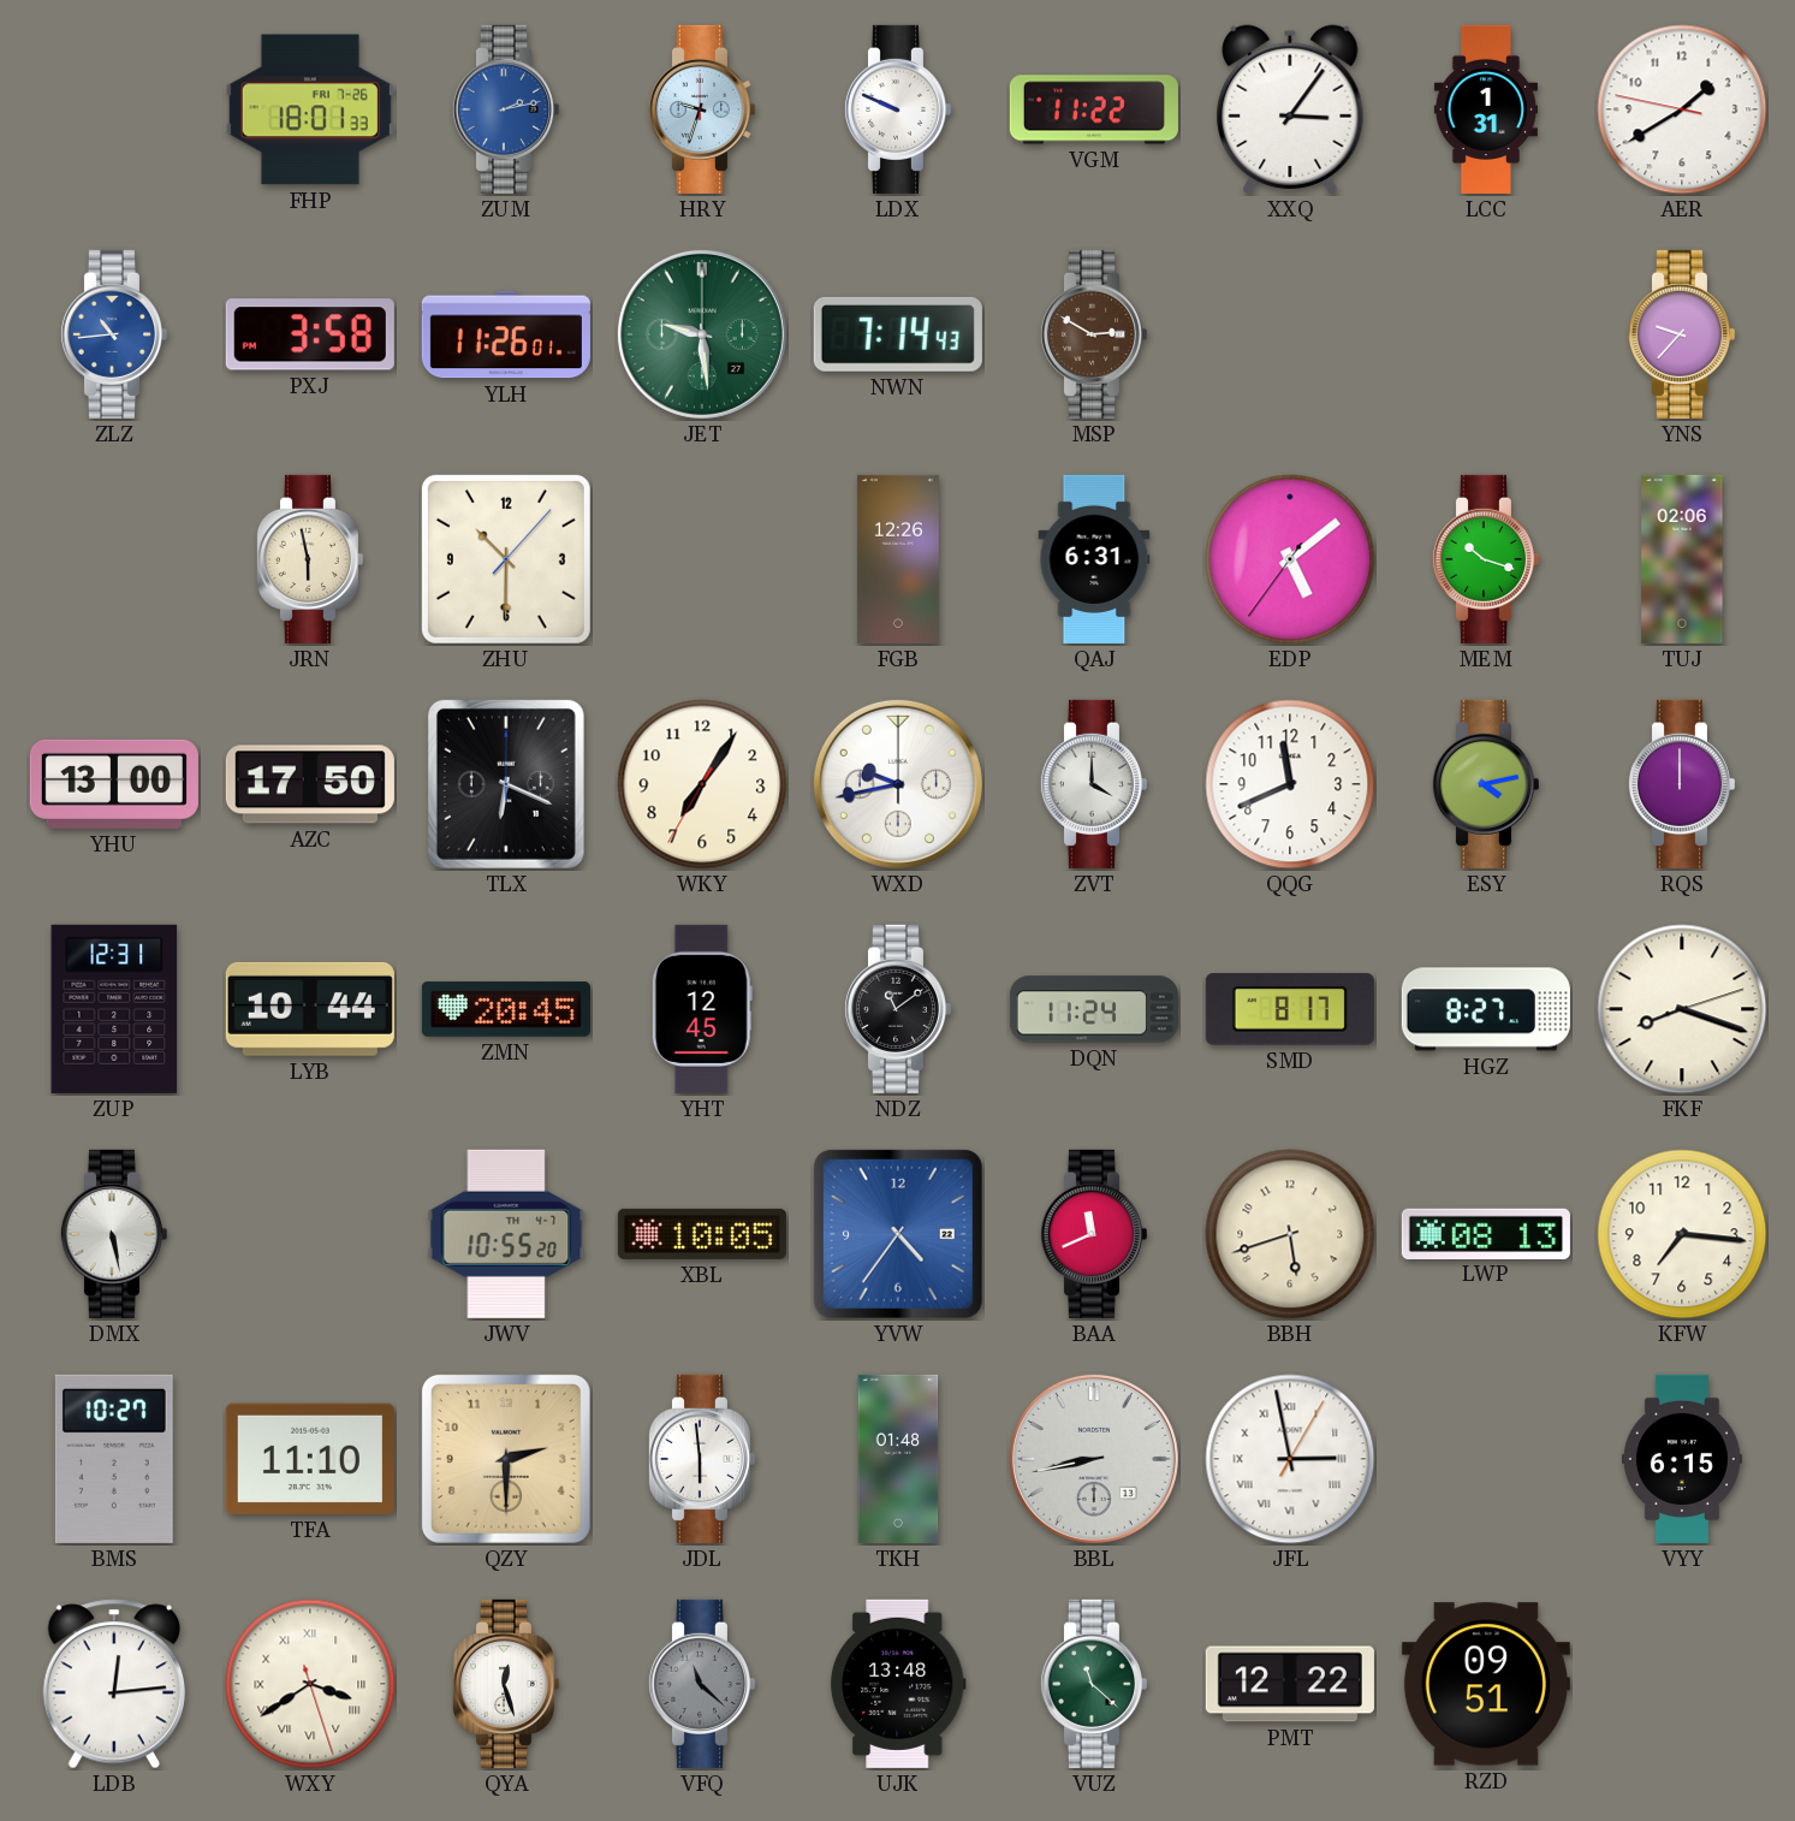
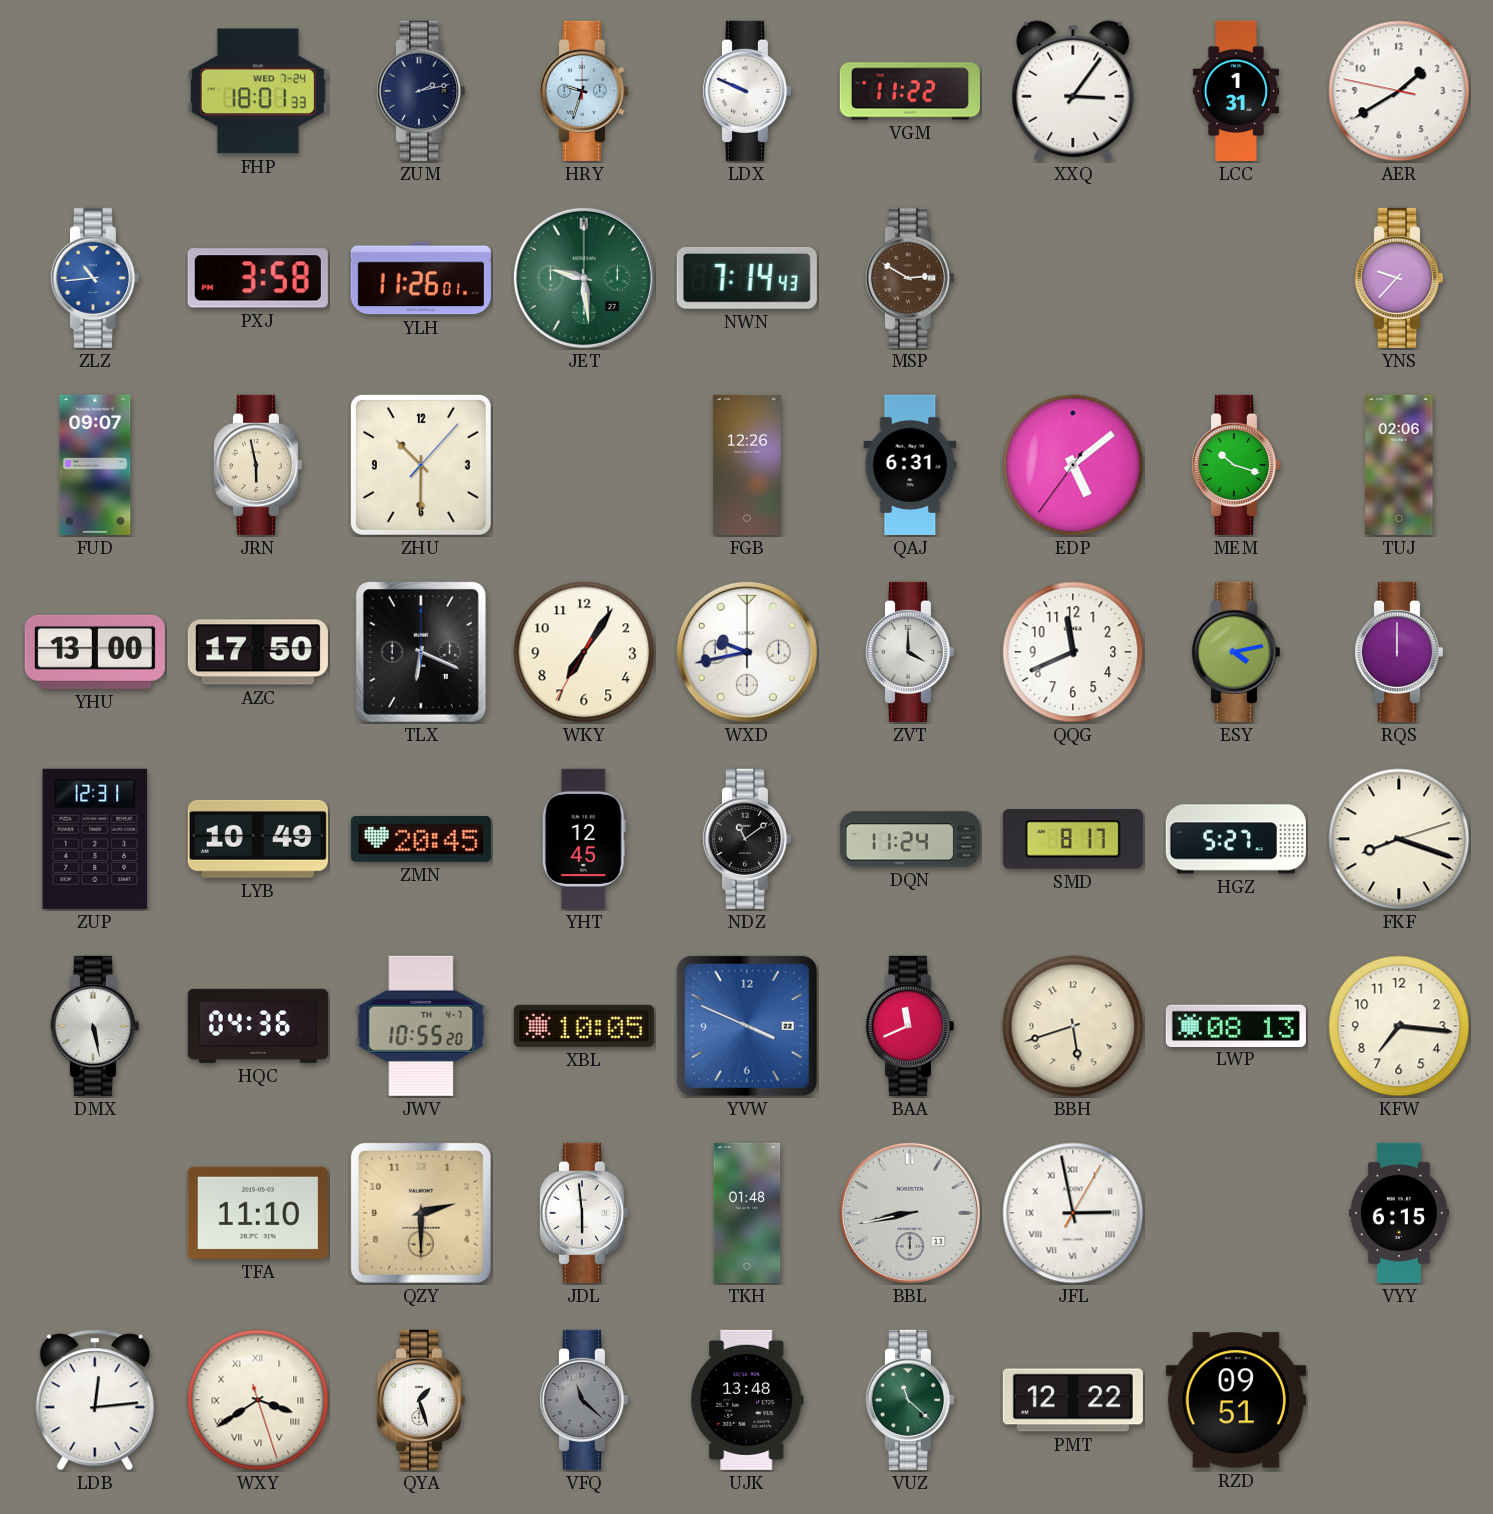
FHP date: FRI 7-26 -> WED 7-24
ZUM dial: blue -> navy
FUD: none -> 09:07
LYB: 10:44 -> 10:49
HGZ: 8:27 -> 5:27
HQC: none -> 04:36
YVW: 4:36 -> 3:49
BMS: 10:27 -> none
QYA: 12:27 -> 1:27
